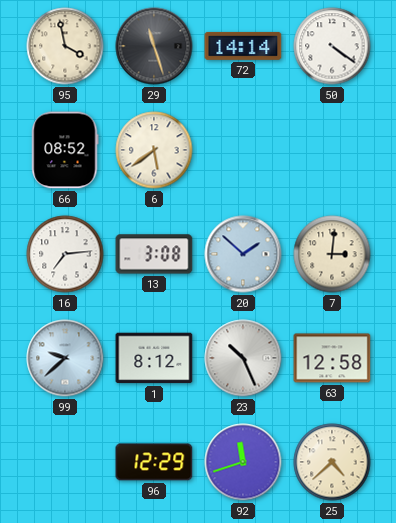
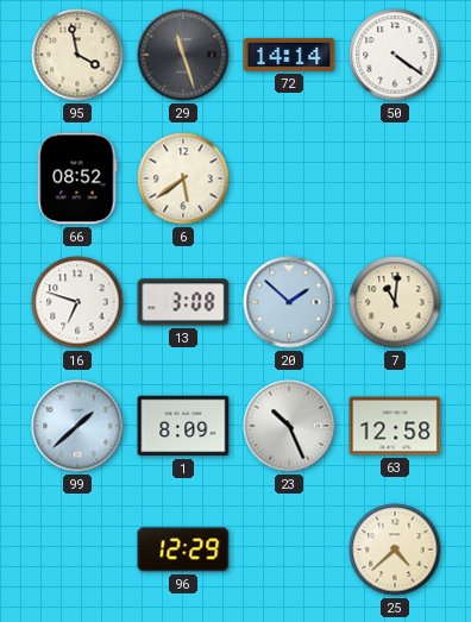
16: 7:14 -> 6:48
7: 3:01 -> 11:01
99: 9:38 -> 1:38
1: 8:12 -> 8:09
92: 11:42 -> none
